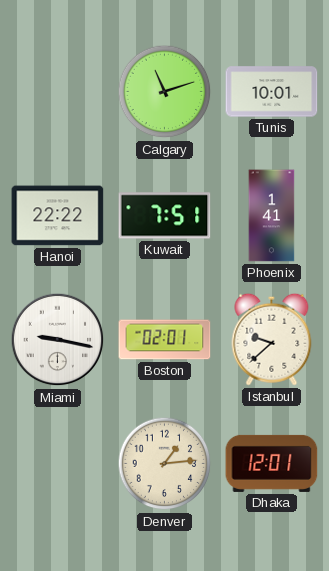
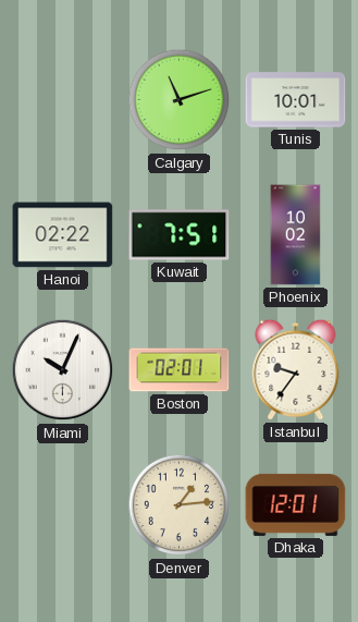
Hanoi: 22:22 -> 02:22
Phoenix: 1:41 -> 10:02
Miami: 9:17 -> 10:04
Istanbul: 9:38 -> 9:36
